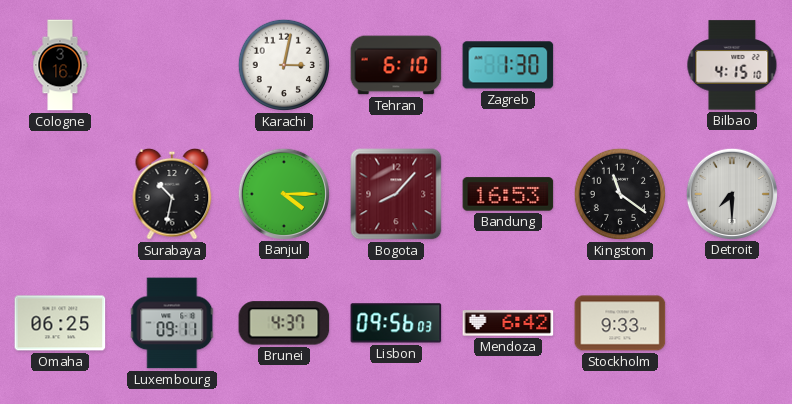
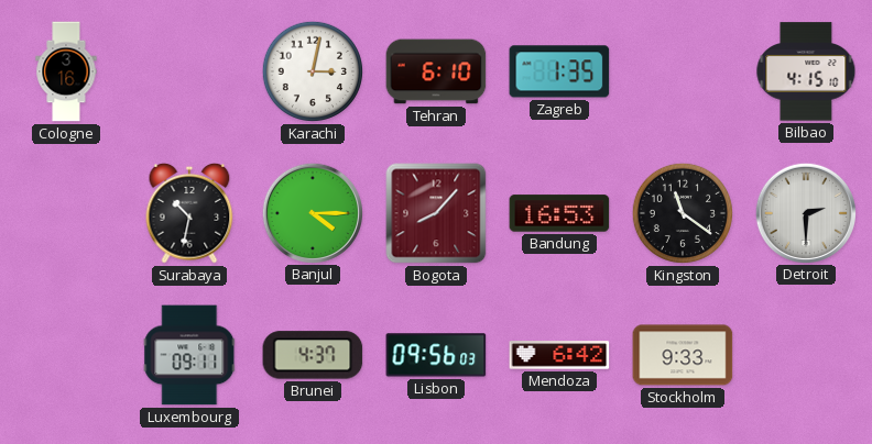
Zagreb: 1:30 -> 1:35
Detroit: 7:30 -> 2:30
Omaha: 06:25 -> none
